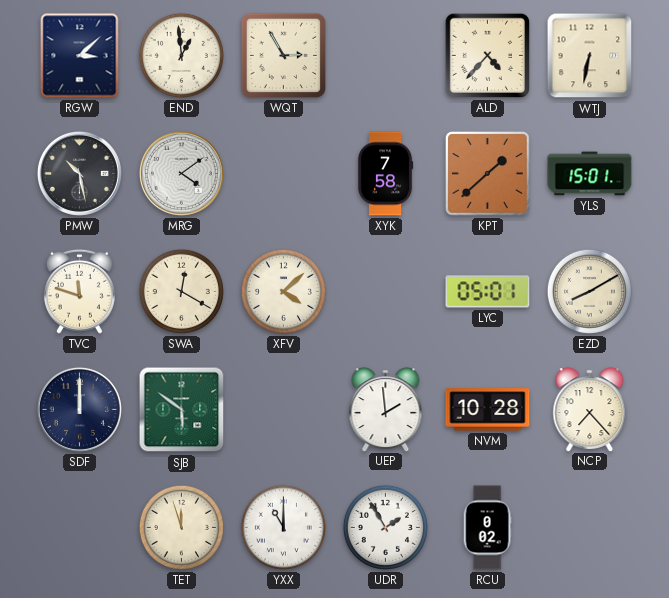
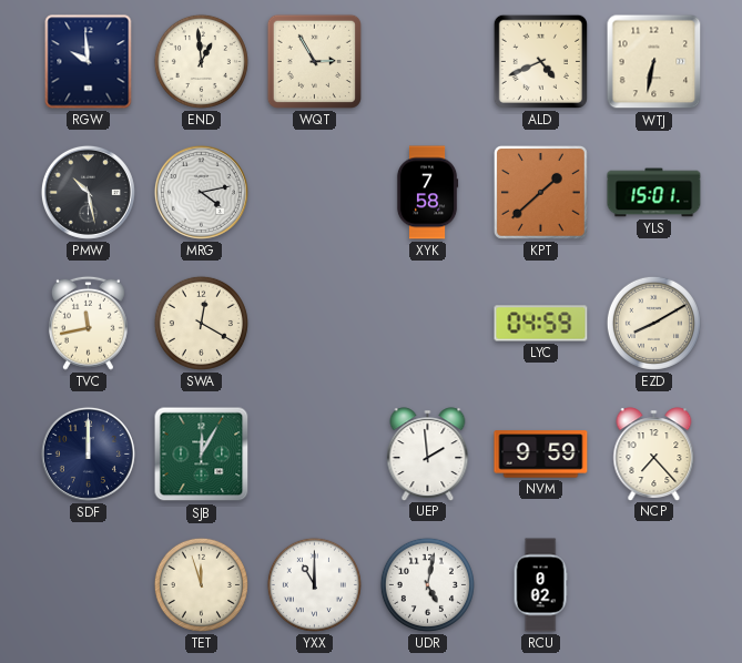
RGW: 3:08 -> 9:59
ALD: 4:37 -> 4:41
MRG: 4:09 -> 4:13
TVC: 11:48 -> 11:43
XFV: 4:08 -> none
LYC: 05:01 -> 04:59
SJB: 5:51 -> 12:05
NVM: 10:28 -> 9:59
UDR: 1:55 -> 5:02
